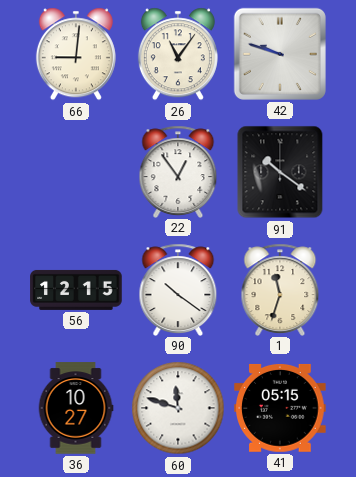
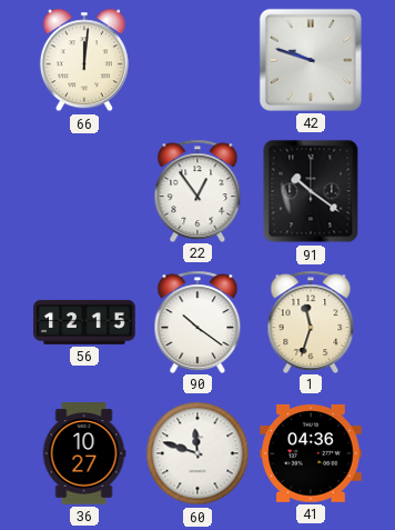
66: 9:01 -> 12:01
26: 11:06 -> none
41: 05:15 -> 04:36
